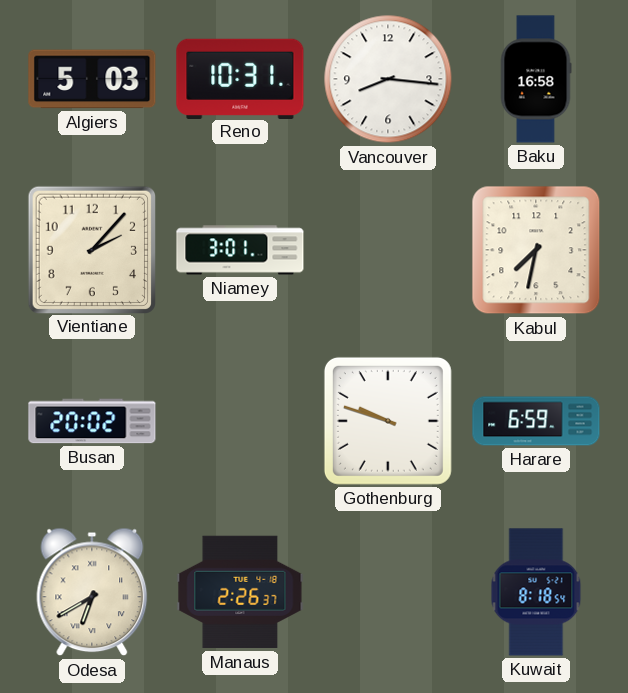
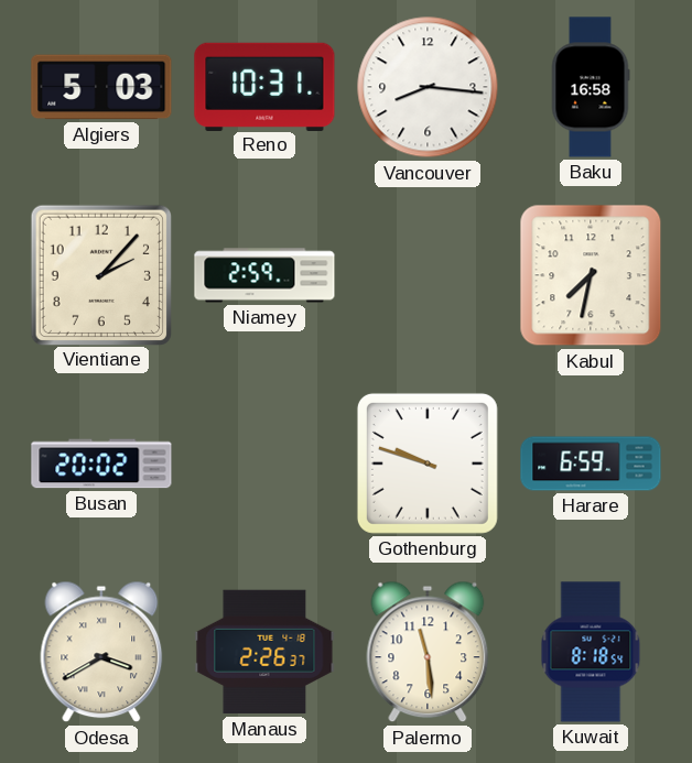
Niamey: 3:01 -> 2:59
Odesa: 6:40 -> 3:40
Palermo: none -> 11:29
